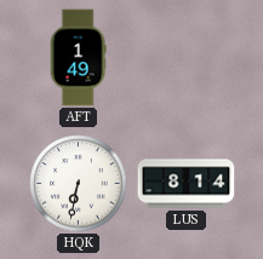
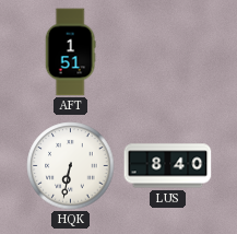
AFT: 1:49 -> 1:51
LUS: 8:14 -> 8:40
